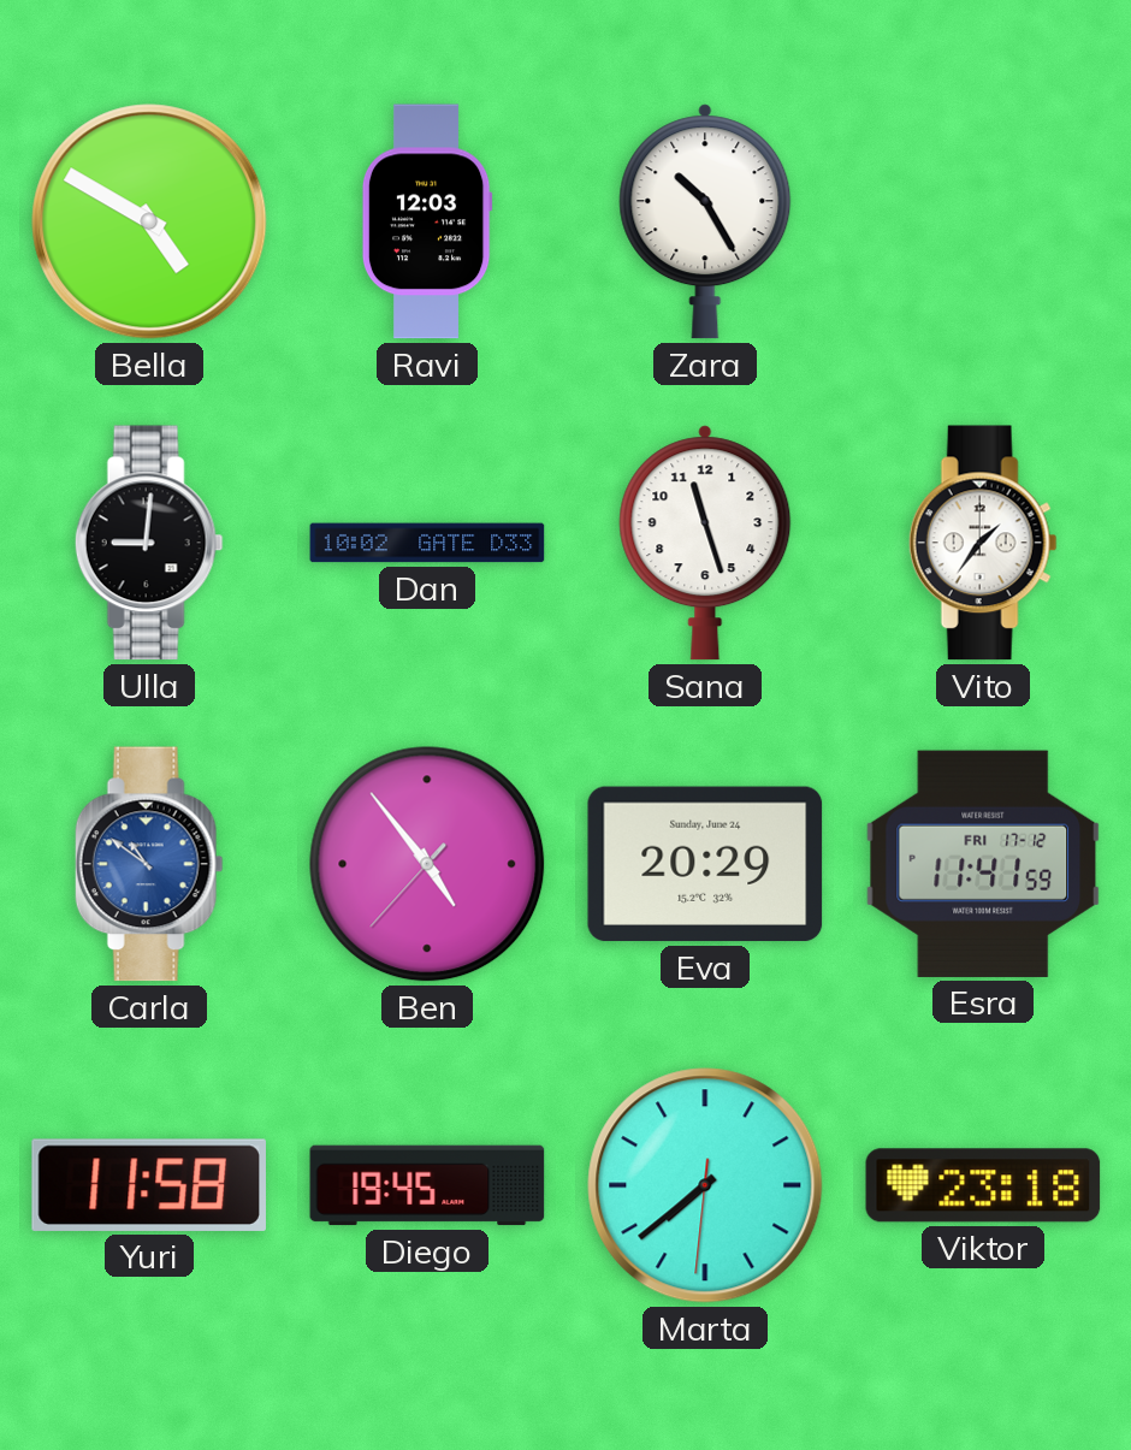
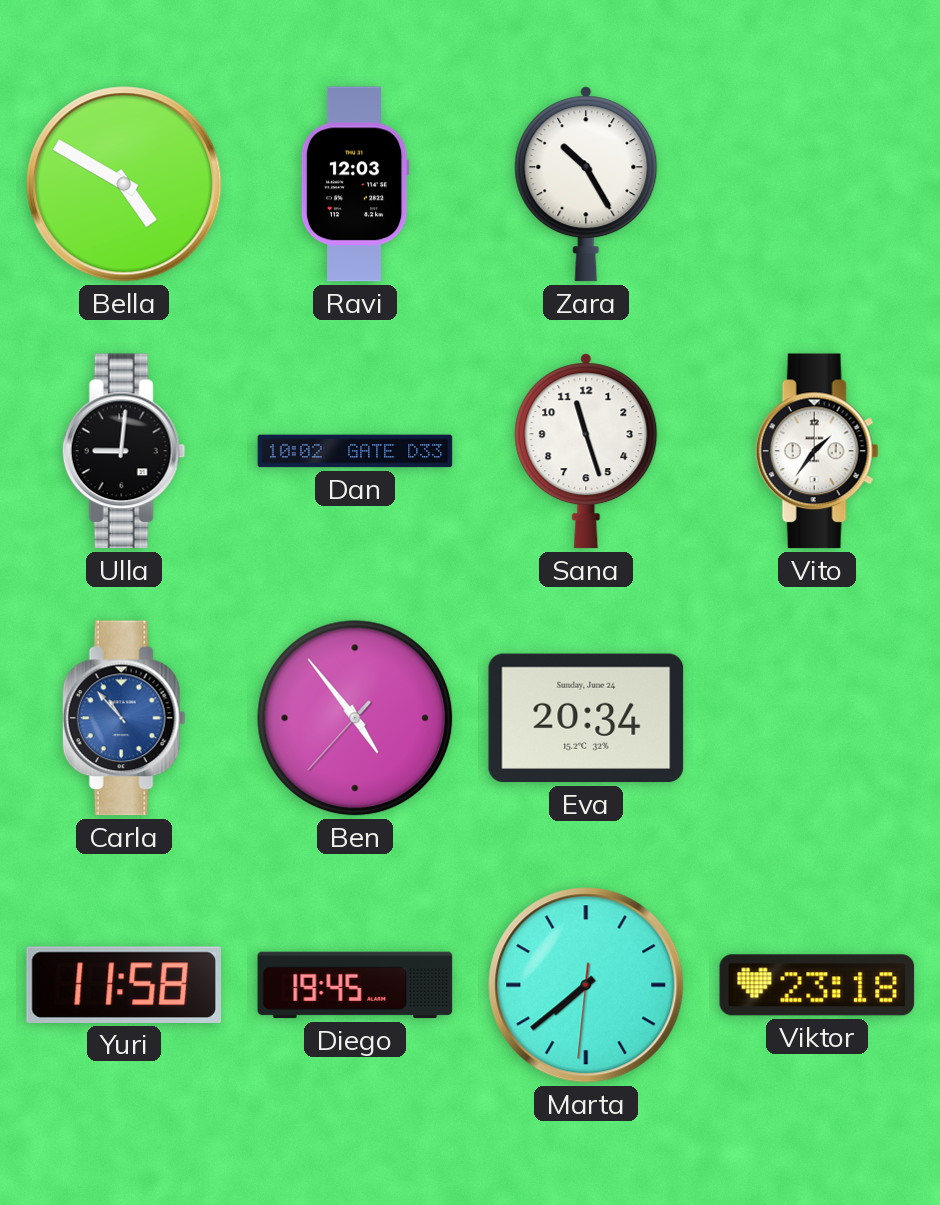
Carla: 10:51 -> 10:53
Eva: 20:29 -> 20:34
Esra: 11:41 -> none
